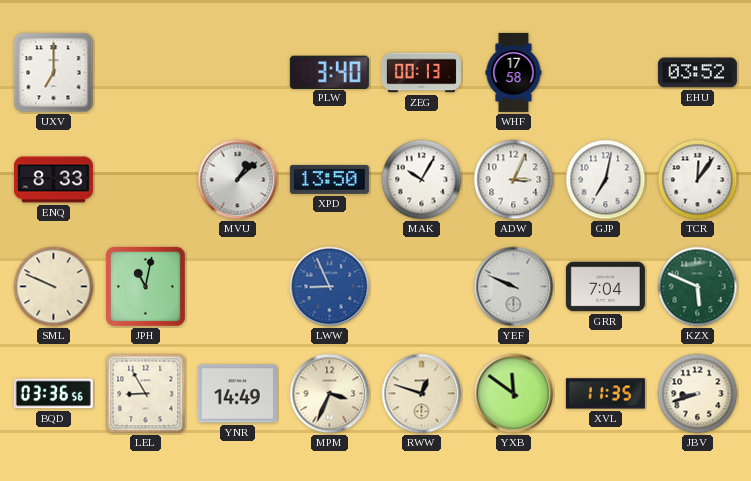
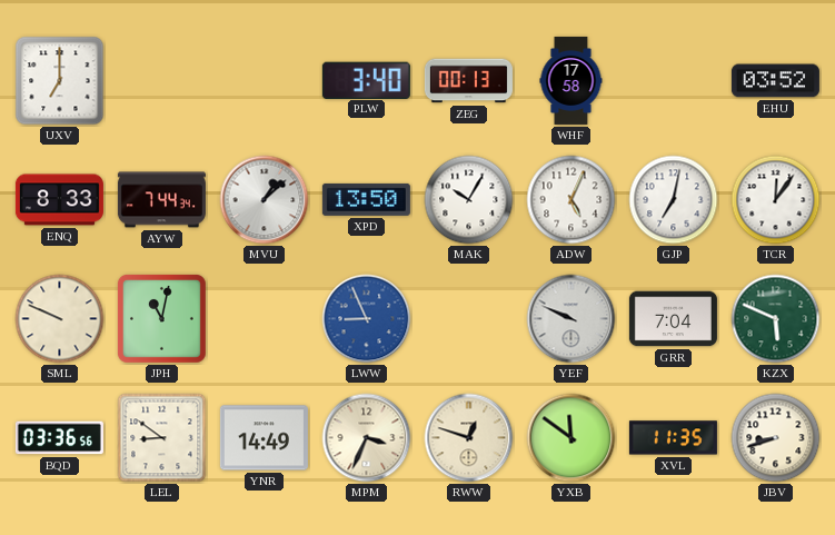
AYW: none -> 7:44
ADW: 3:04 -> 5:04
LEL: 8:55 -> 8:51
